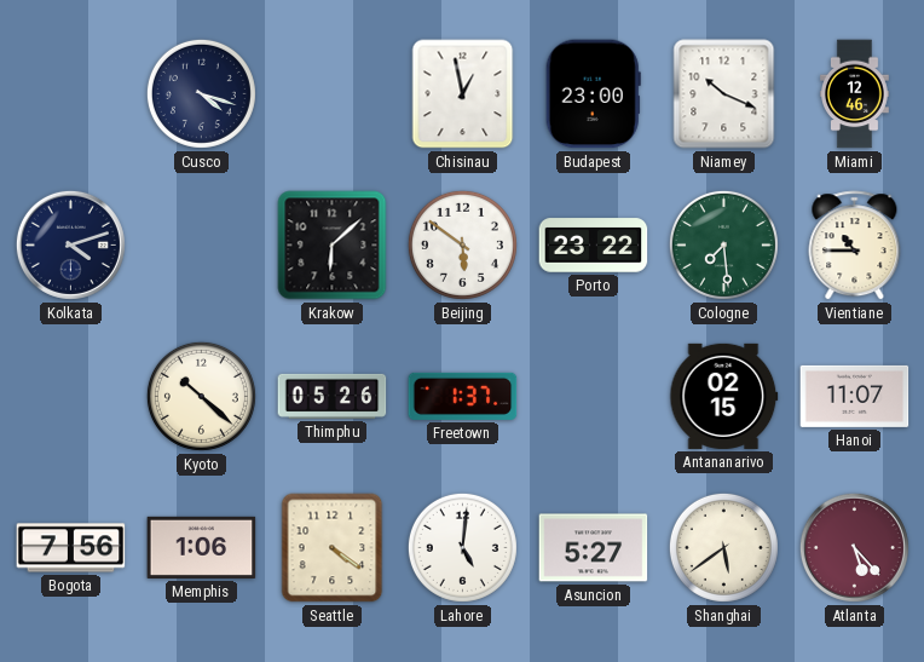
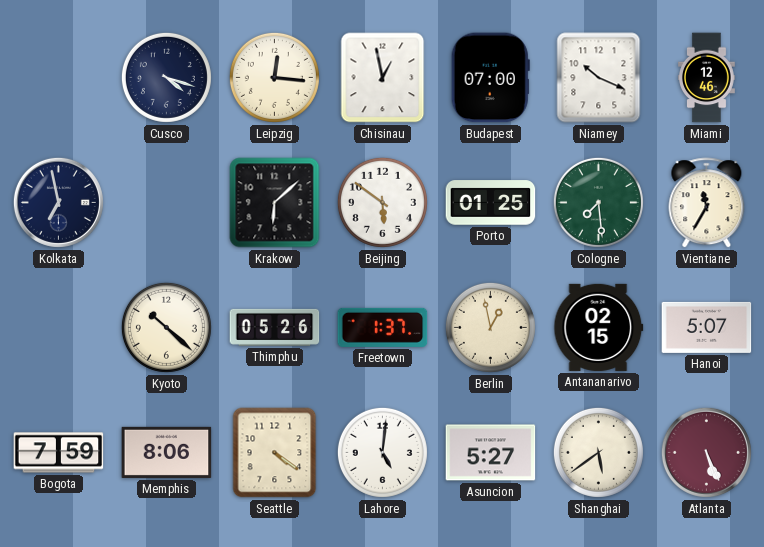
Leipzig: none -> 12:16
Budapest: 23:00 -> 07:00
Kolkata: 4:12 -> 6:58
Porto: 23:22 -> 01:25
Vientiane: 10:45 -> 11:35
Berlin: none -> 12:58
Hanoi: 11:07 -> 5:07
Bogota: 7:56 -> 7:59
Memphis: 1:06 -> 8:06
Atlanta: 5:23 -> 5:26
